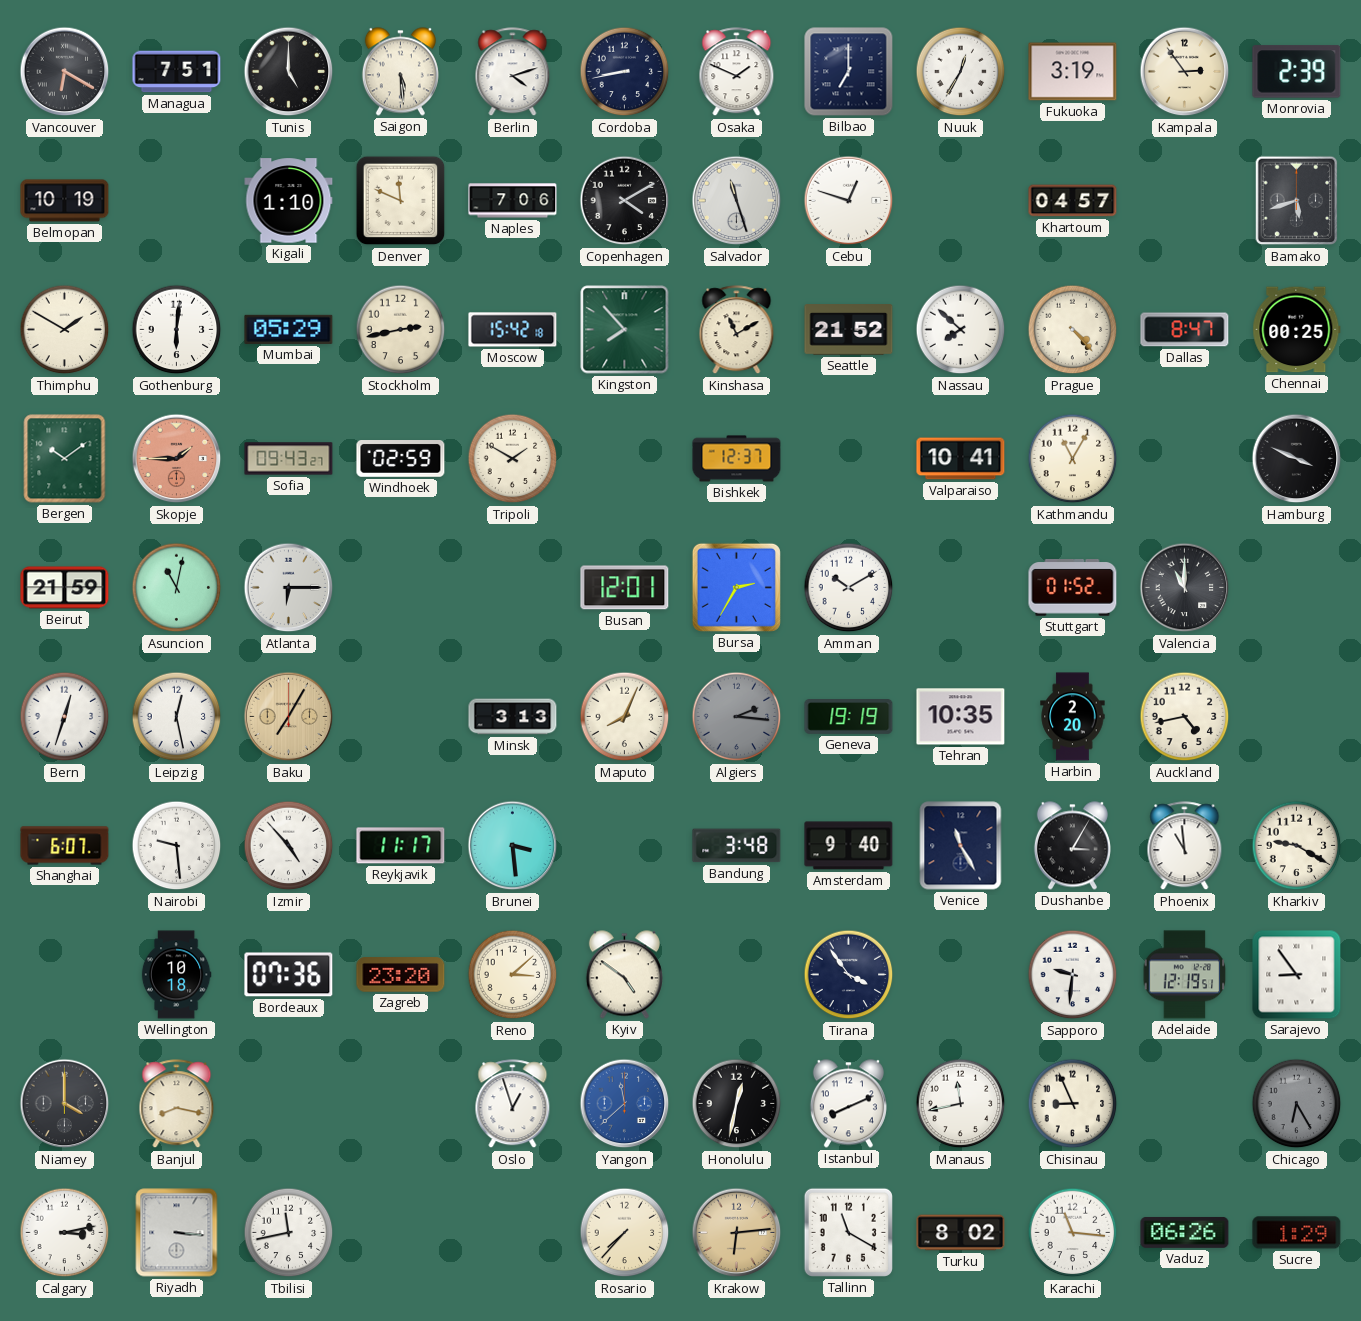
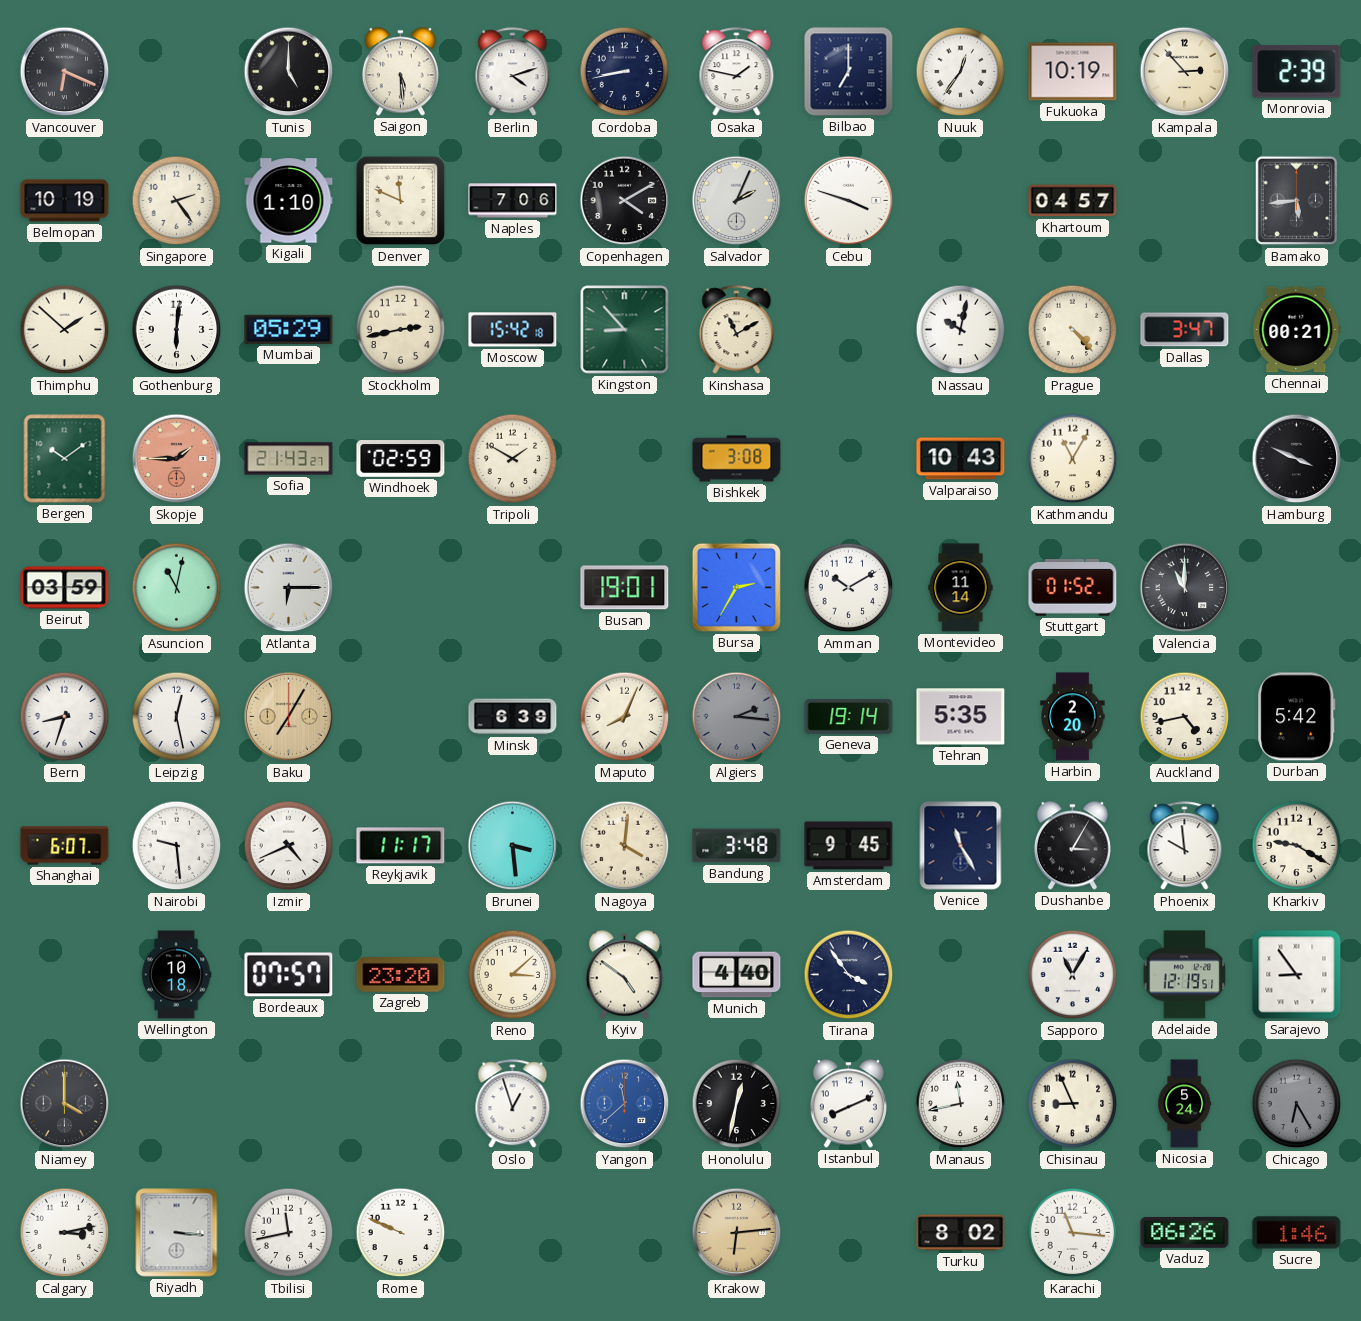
Vancouver: 6:20 -> 6:19
Managua: 7:51 -> none
Osaka: 1:49 -> 1:47
Nuuk: 12:35 -> 12:36
Fukuoka: 3:19 -> 10:19
Kampala: 2:54 -> 2:53
Singapore: none -> 2:24
Salvador: 11:27 -> 2:04
Cebu: 12:48 -> 3:48
Bamako: 5:42 -> 5:44
Thimphu: 1:50 -> 1:52
Kingston: 7:53 -> 8:53
Seattle: 21:52 -> none
Nassau: 7:52 -> 10:02
Dallas: 8:47 -> 3:47
Chennai: 00:25 -> 00:21
Sofia: 09:43 -> 21:43
Bishkek: 12:37 -> 3:08
Valparaiso: 10:41 -> 10:43
Beirut: 21:59 -> 03:59
Busan: 12:01 -> 19:01
Montevideo: none -> 11:14
Bern: 12:33 -> 8:33
Minsk: 3:13 -> 6:39
Geneva: 19:19 -> 19:14
Tehran: 10:35 -> 5:35
Durban: none -> 5:42
Izmir: 4:53 -> 4:41
Nagoya: none -> 4:01
Amsterdam: 9:40 -> 9:45
Phoenix: 10:59 -> 9:59
Bordeaux: 07:36 -> 07:57
Munich: none -> 4:40
Sapporo: 9:31 -> 11:05
Banjul: 8:17 -> none
Nicosia: none -> 5:24
Rome: none -> 9:49
Rosario: 7:37 -> none
Tallinn: 11:20 -> none
Sucre: 1:29 -> 1:46
